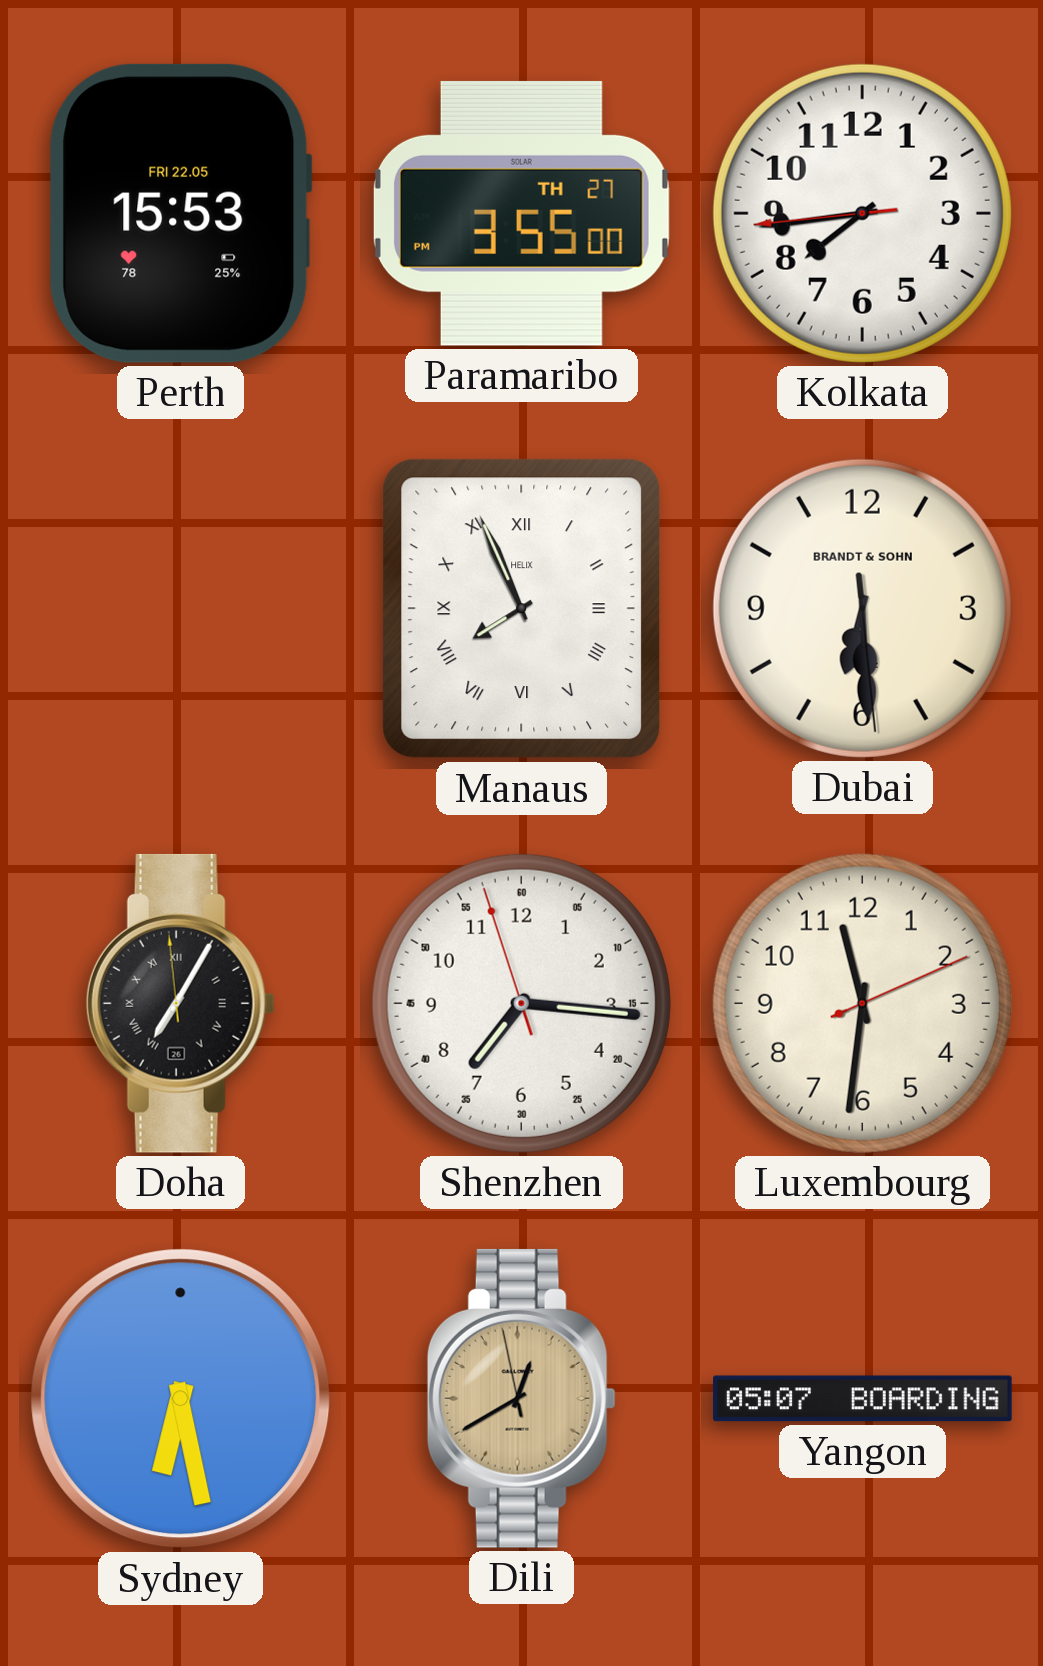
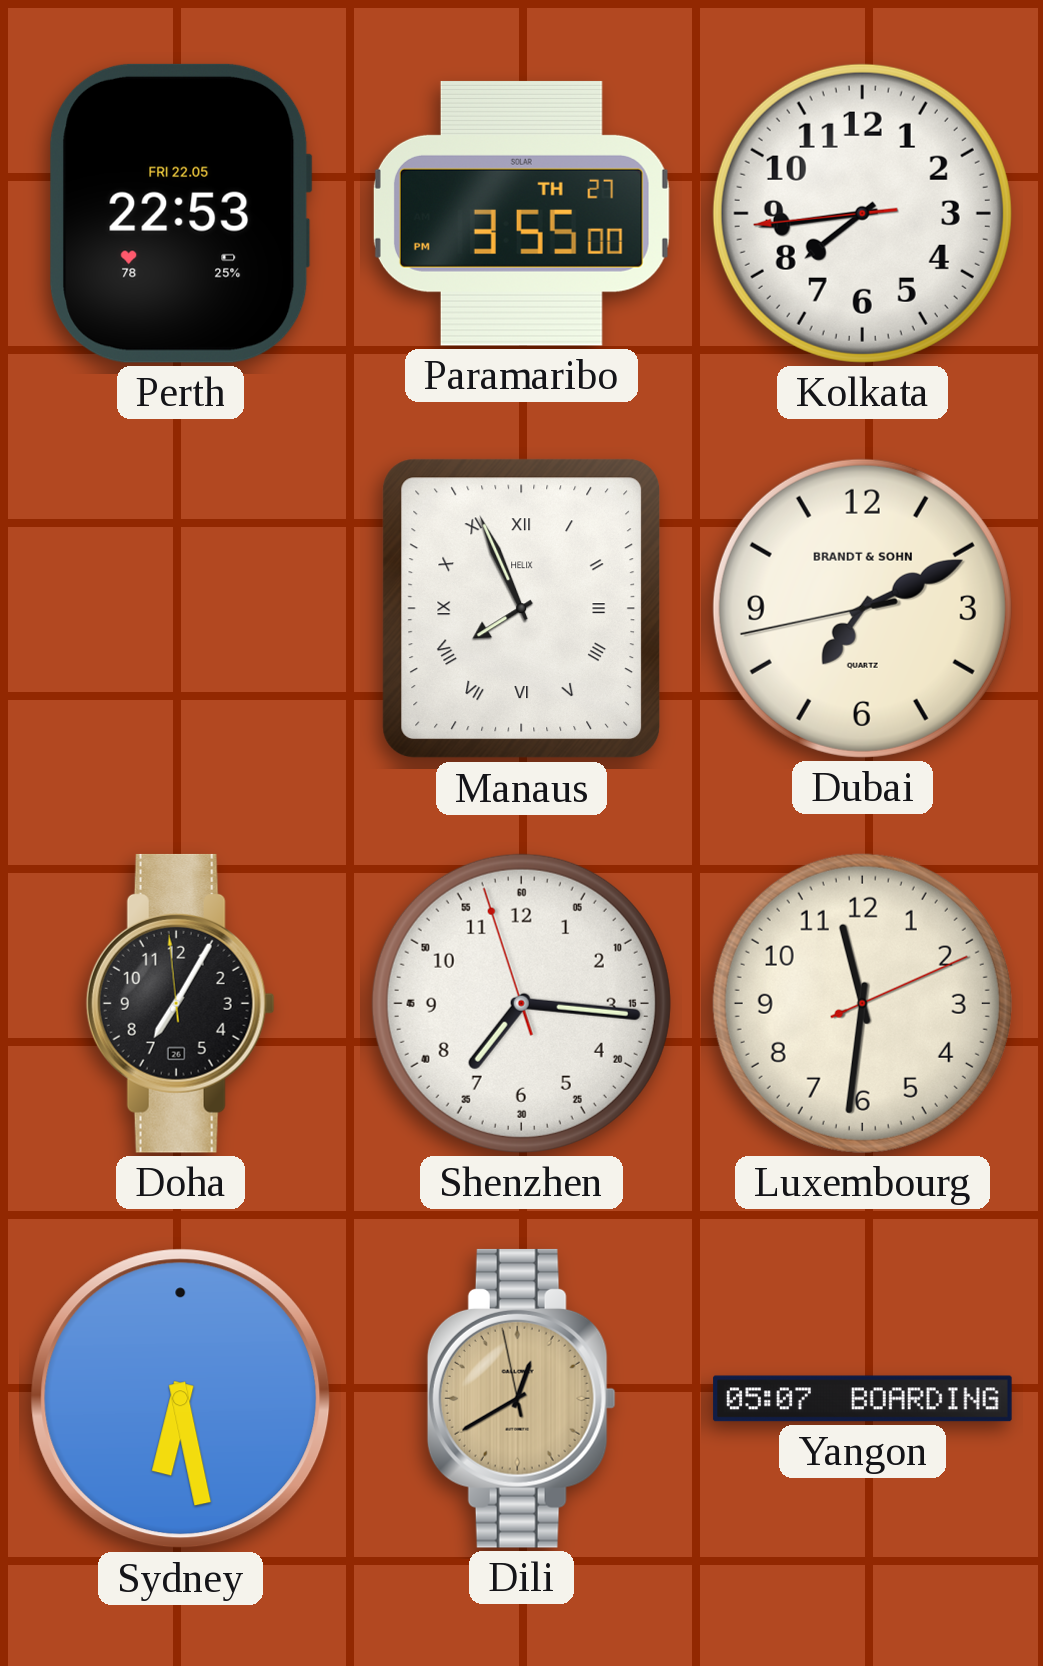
Perth: 15:53 -> 22:53
Dubai: 6:29 -> 7:10
Doha numerals: Roman -> Arabic
